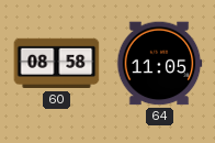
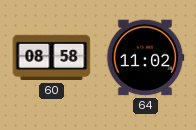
64: 11:05 -> 11:02
